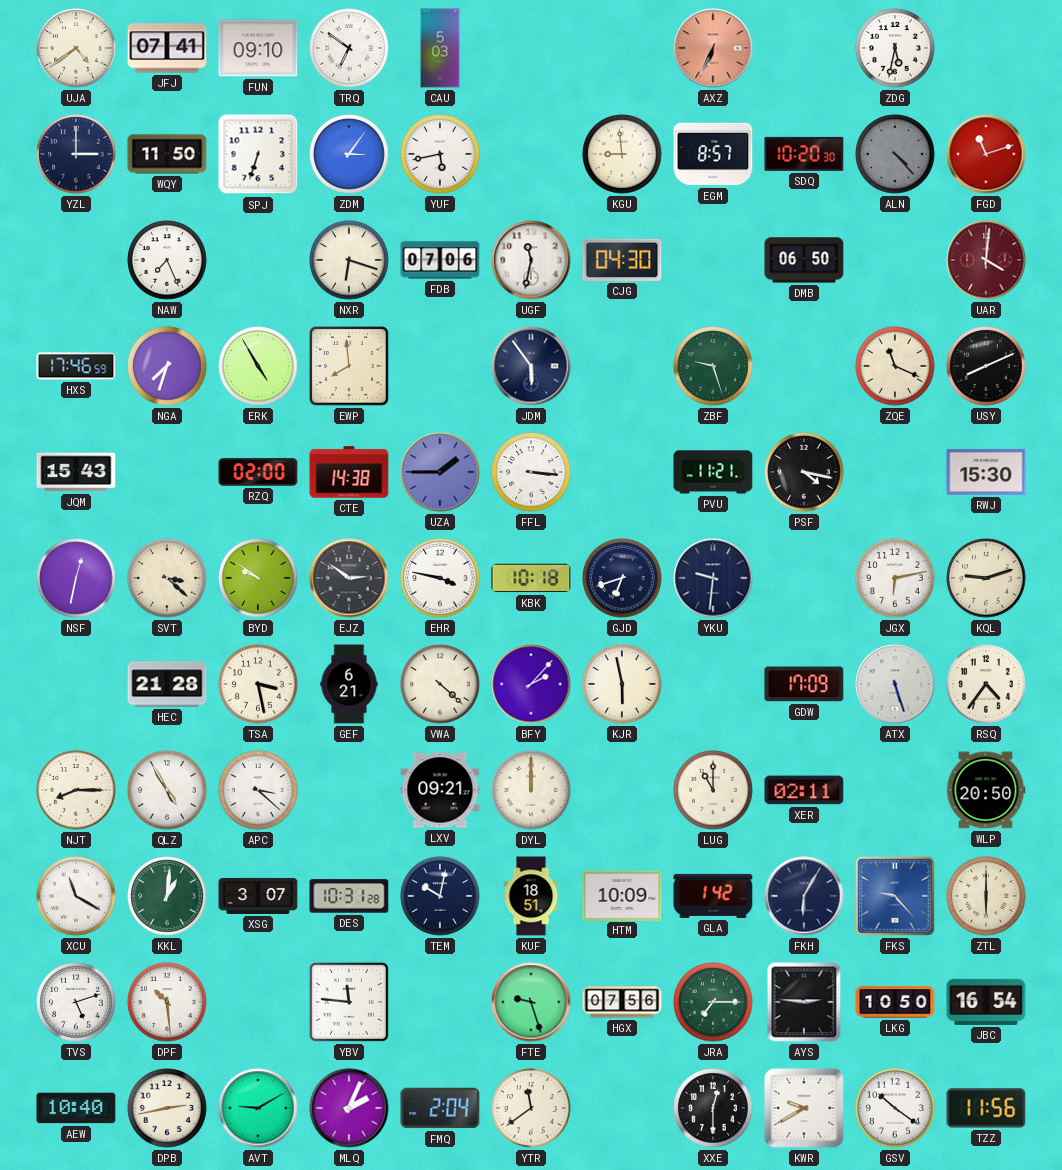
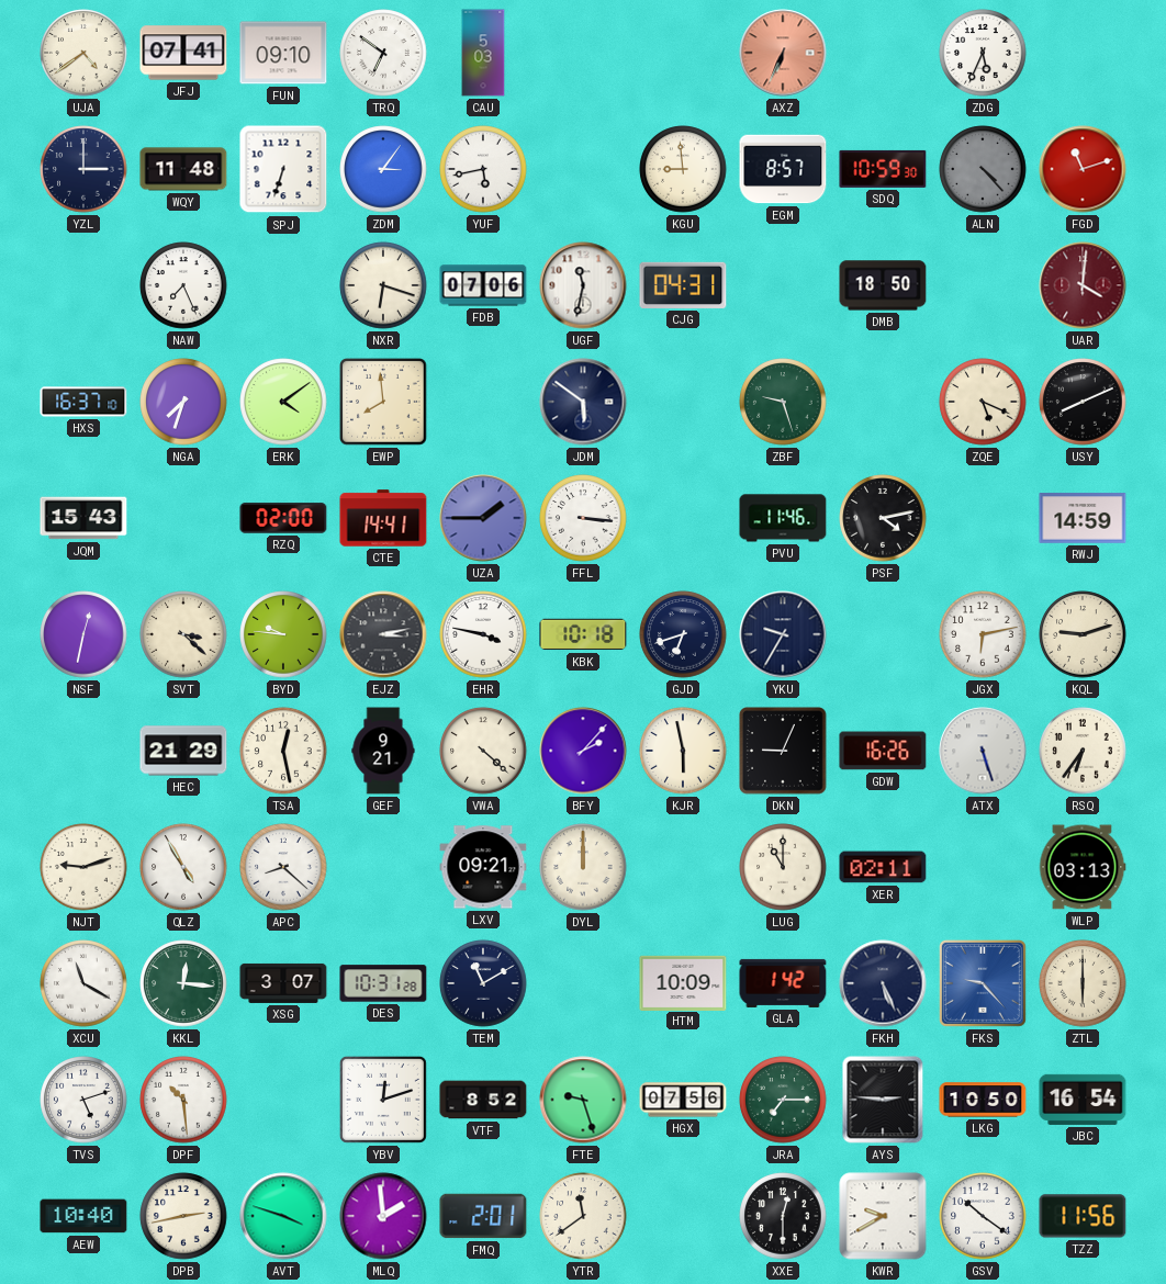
ZDG: 5:32 -> 5:34
WQY: 11:50 -> 11:48
SDQ: 10:20 -> 10:59
CJG: 04:30 -> 04:31
DMB: 06:50 -> 18:50
HXS: 17:46 -> 16:37
ERK: 4:55 -> 4:09
JDM: 5:54 -> 5:51
ZQE: 11:19 -> 5:19
CTE: 14:38 -> 14:41
PVU: 11:21 -> 11:46
PSF: 4:17 -> 4:13
RWJ: 15:30 -> 14:59
BYD: 9:51 -> 9:46
EJZ: 2:51 -> 3:13
YKU: 9:31 -> 9:35
HEC: 21:28 -> 21:29
TSA: 3:28 -> 12:28
GEF: 6:21 -> 9:21
DKN: none -> 9:04
GDW: 17:09 -> 16:26
RSQ: 4:36 -> 6:36
NJT: 8:15 -> 9:12
APC: 3:22 -> 8:22
WLP: 20:50 -> 03:13
KKL: 1:01 -> 12:16
TEM: 10:02 -> 11:10
KUF: 18:51 -> none
FKH: 6:05 -> 5:26
YBV: 11:46 -> 12:12
VTF: none -> 8:52
AVT: 9:10 -> 3:48
MLQ: 2:04 -> 1:59
FMQ: 2:04 -> 2:01
